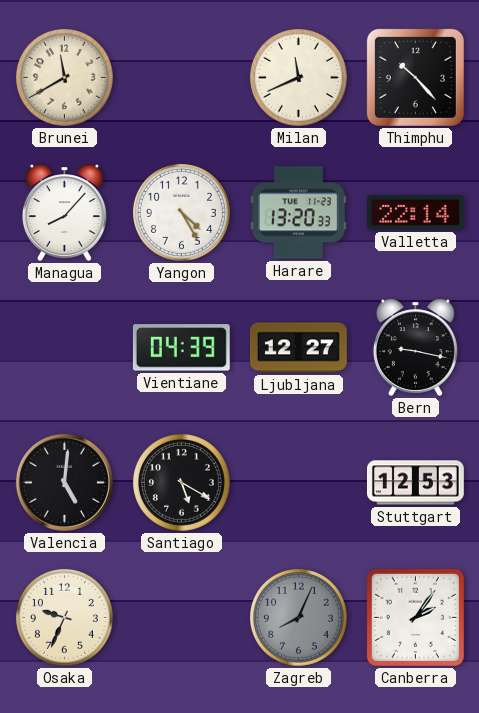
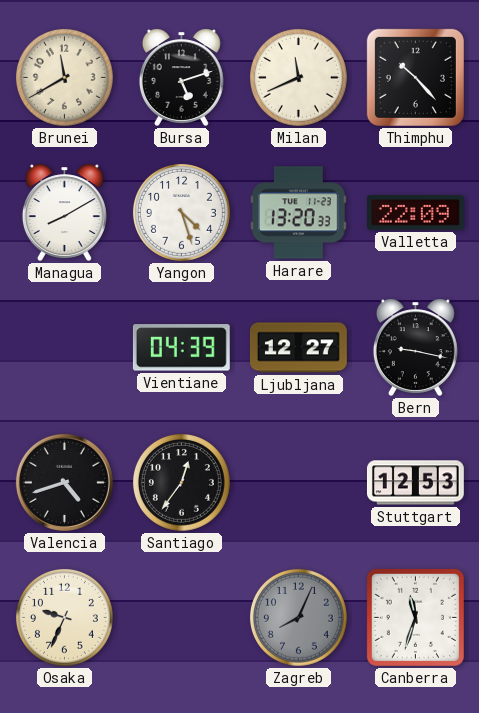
Bursa: none -> 5:12
Managua: 8:07 -> 8:10
Yangon: 4:25 -> 4:27
Valletta: 22:14 -> 22:09
Valencia: 5:01 -> 4:42
Santiago: 5:20 -> 12:36
Canberra: 2:06 -> 11:33
